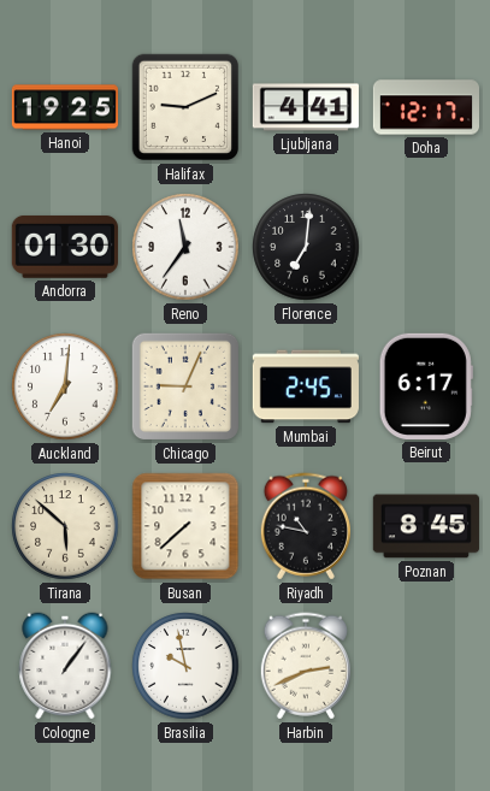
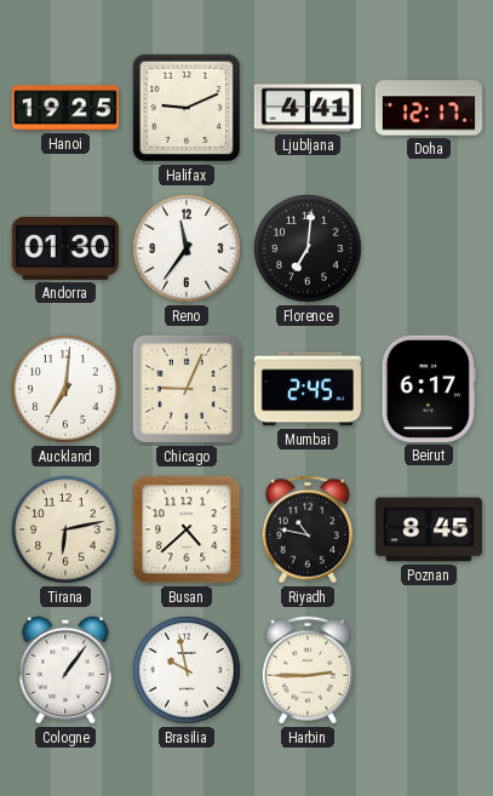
Tirana: 5:52 -> 6:13
Busan: 7:38 -> 4:38
Harbin: 2:41 -> 2:45
